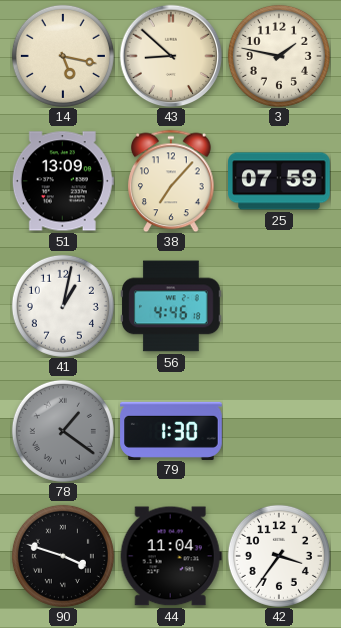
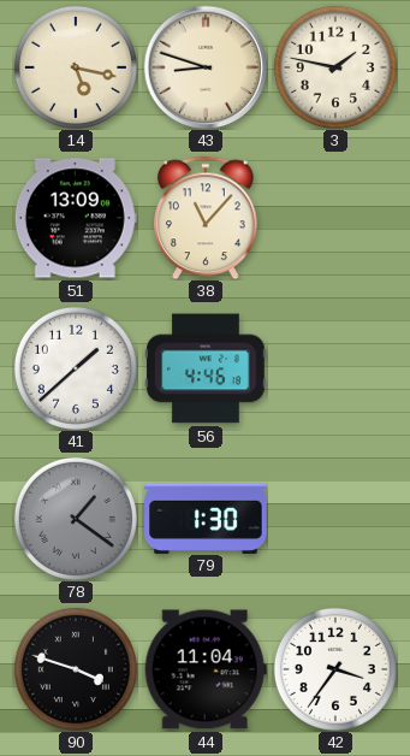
43: 8:52 -> 8:48
38: 7:07 -> 11:07
25: 07:59 -> none
41: 1:02 -> 1:38
